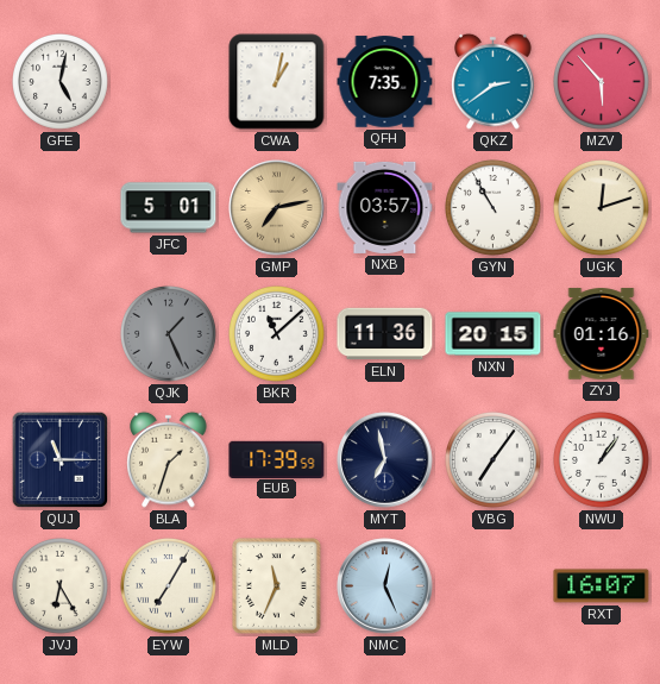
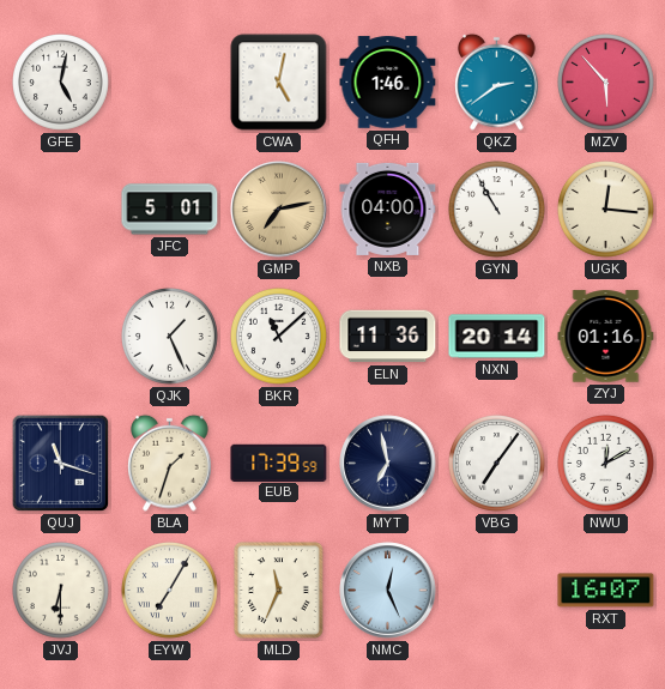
CWA: 1:02 -> 5:02
QFH: 7:35 -> 1:46
NXB: 03:57 -> 04:00
UGK: 12:12 -> 12:16
QJK dial: grey -> white
NXN: 20:15 -> 20:14
QUJ: 11:15 -> 11:18
NWU: 1:06 -> 12:10
JVJ: 6:25 -> 6:30
